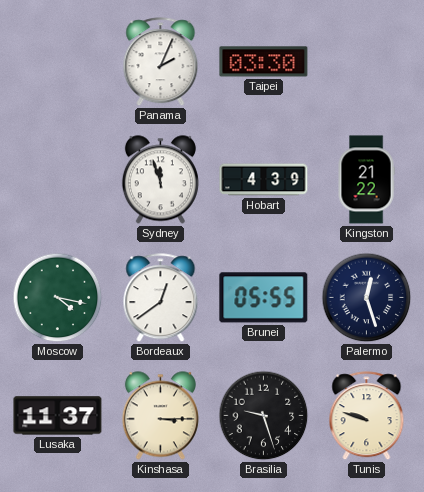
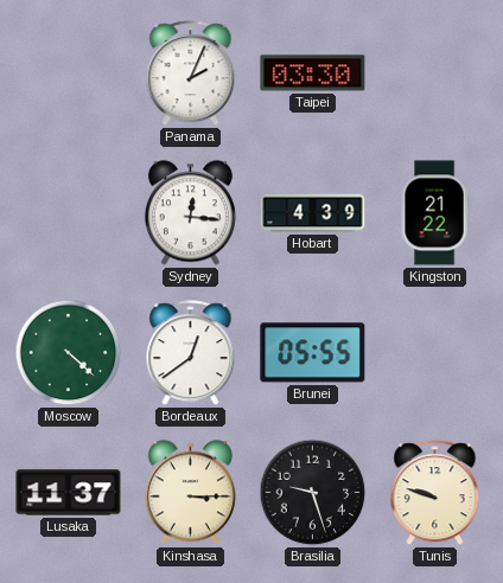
Sydney: 11:57 -> 12:16
Moscow: 4:17 -> 4:22
Palermo: 12:27 -> none
